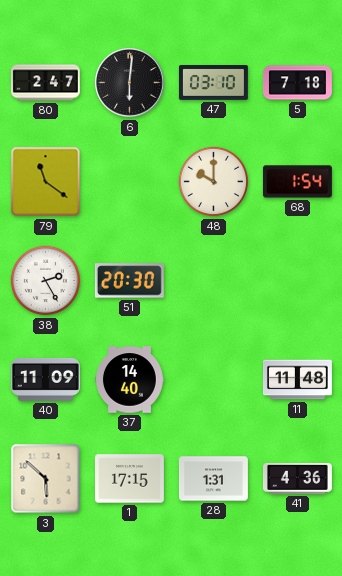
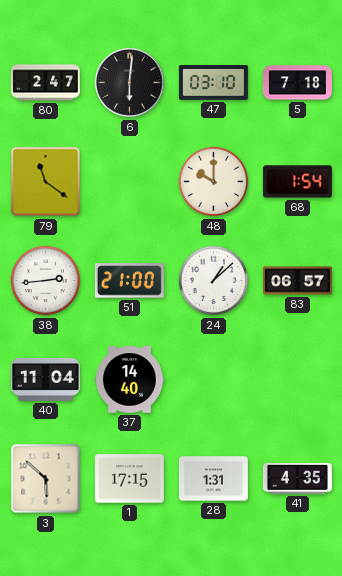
38: 2:25 -> 2:44
51: 20:30 -> 21:00
24: none -> 1:08
83: none -> 06:57
40: 11:09 -> 11:04
11: 11:48 -> none
41: 4:36 -> 4:35
